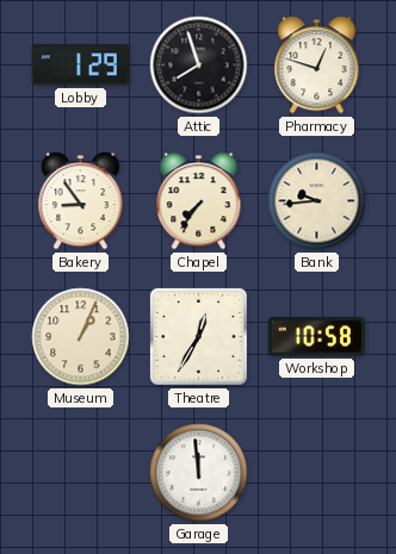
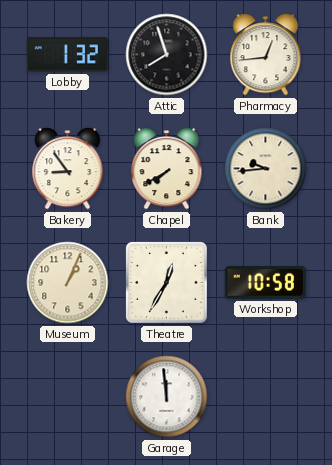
Lobby: 1:29 -> 1:32
Pharmacy: 12:48 -> 12:44
Chapel: 7:36 -> 7:40
